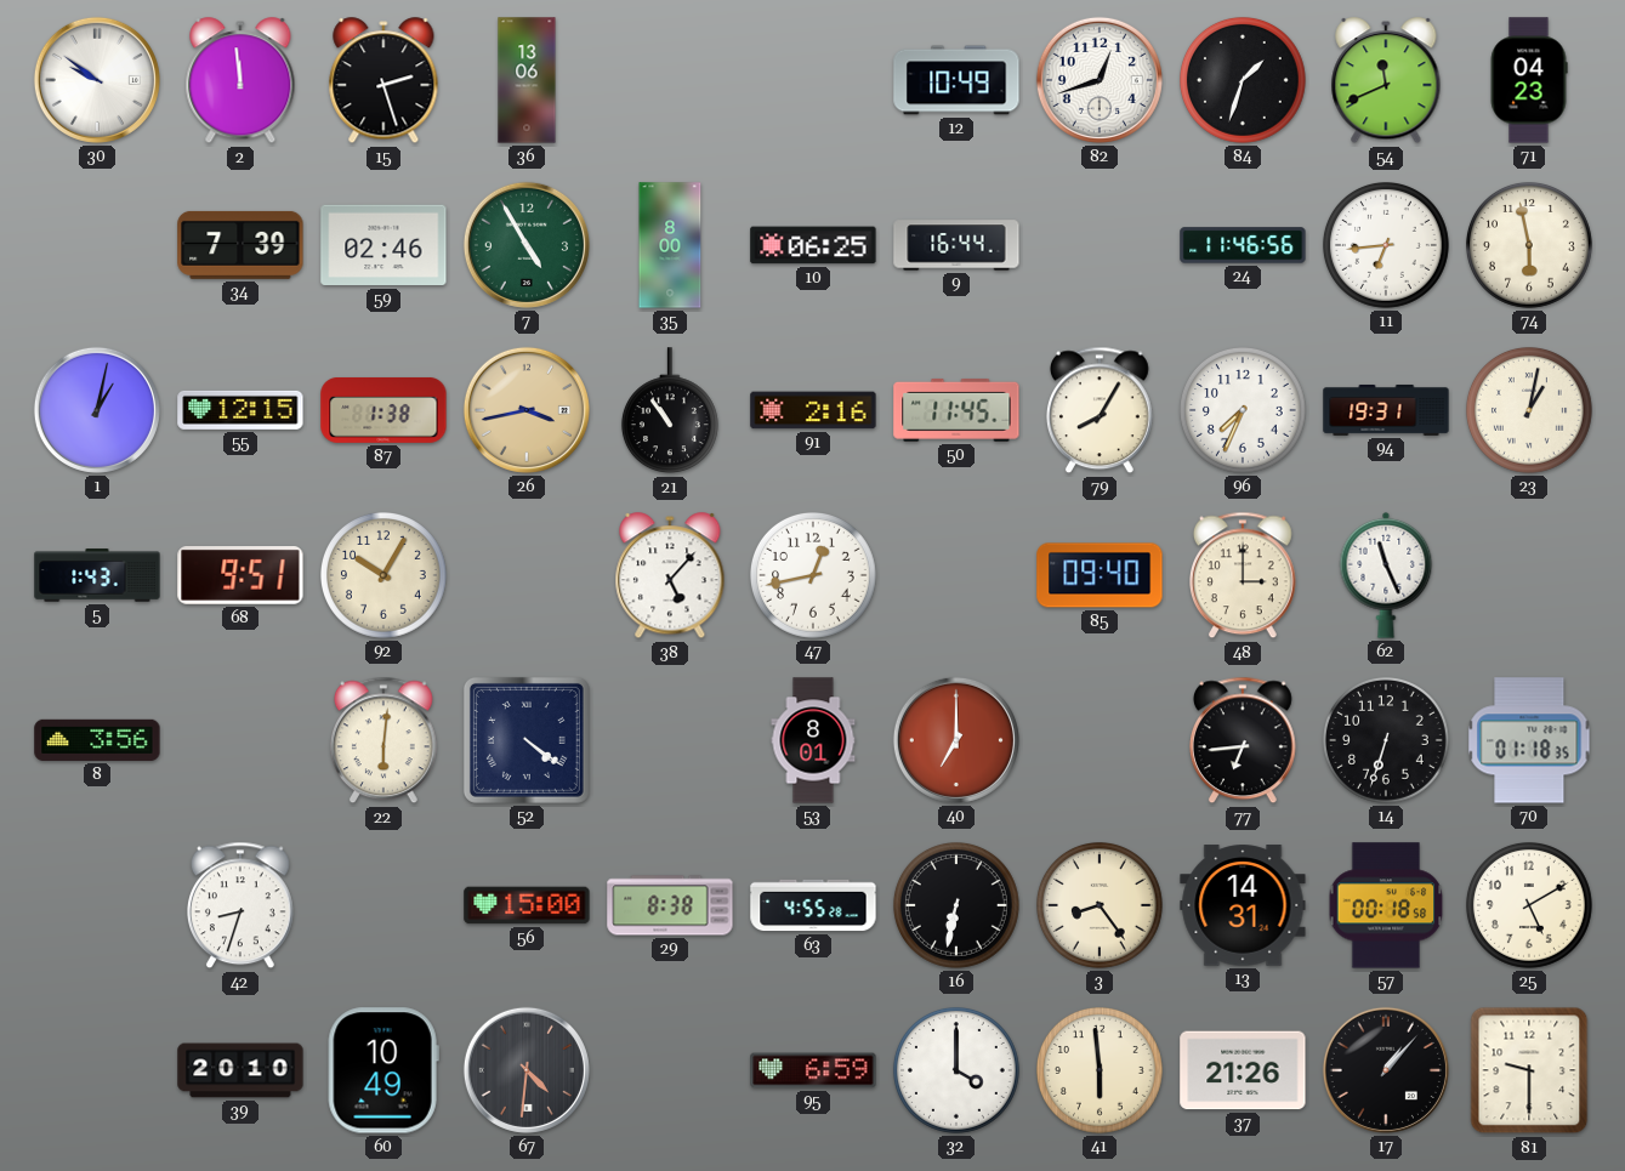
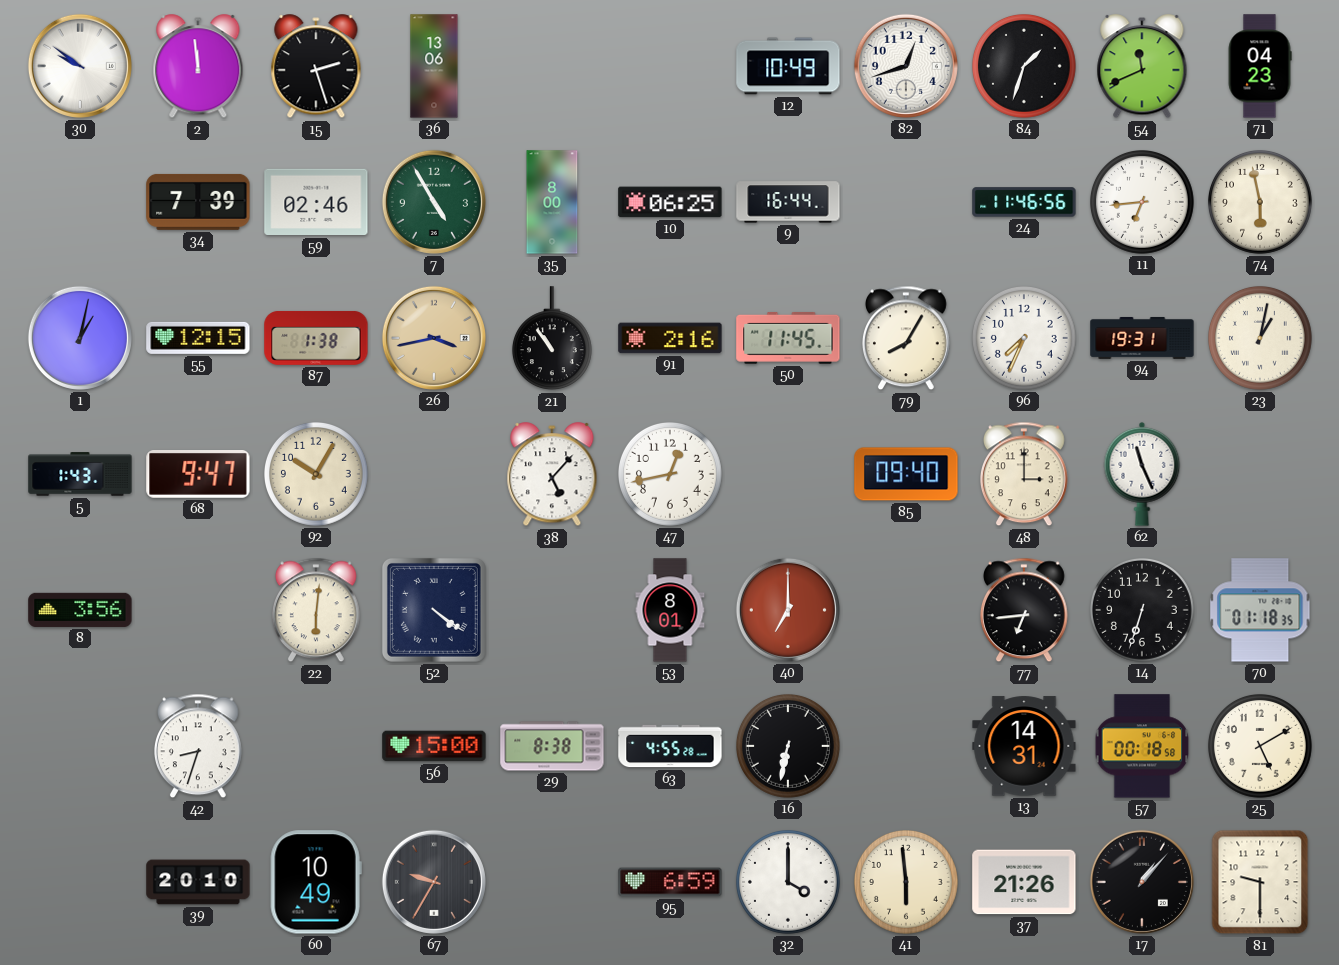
68: 9:51 -> 9:47
3: 8:24 -> none
67: 4:31 -> 9:35
